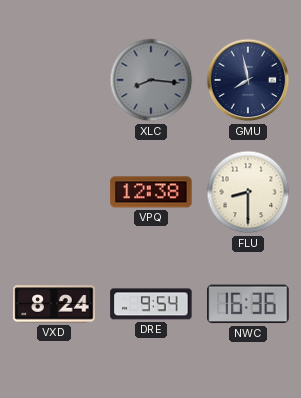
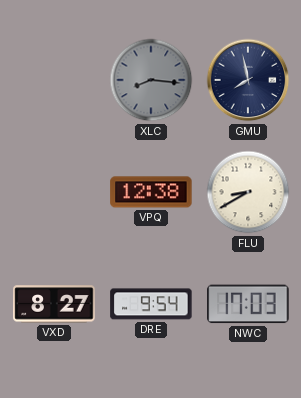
FLU: 8:30 -> 8:40
VXD: 8:24 -> 8:27
NWC: 16:36 -> 17:03
